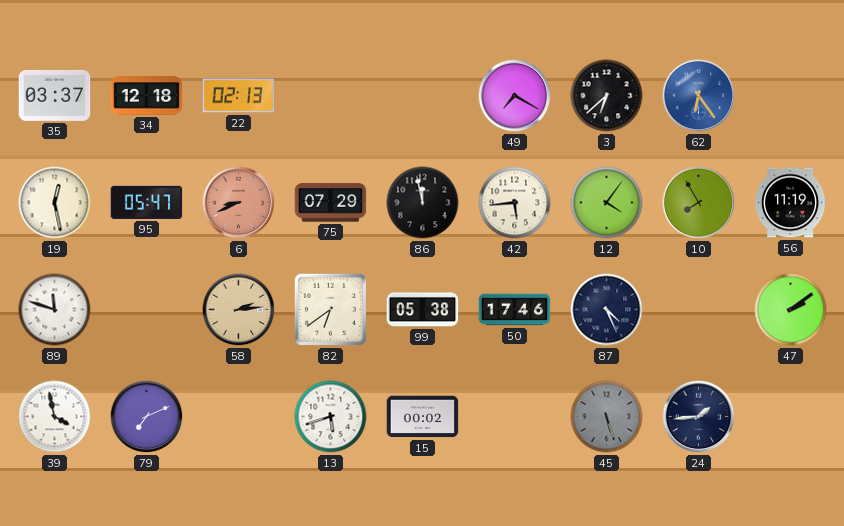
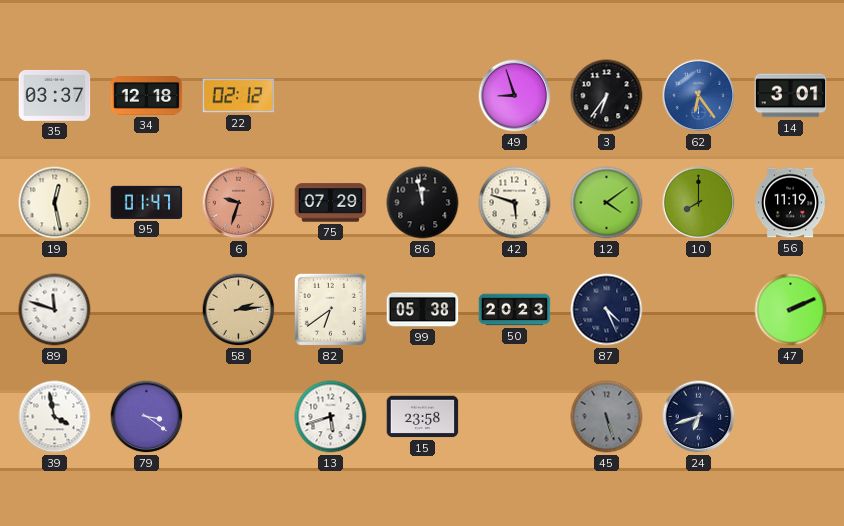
22: 02:13 -> 02:12
49: 7:20 -> 8:57
3: 6:38 -> 6:36
14: none -> 3:01
95: 05:47 -> 01:47
6: 8:41 -> 9:33
42: 5:44 -> 5:48
12: 4:06 -> 4:09
10: 7:55 -> 8:00
50: 17:46 -> 20:23
47: 2:09 -> 2:11
79: 7:11 -> 3:21
15: 00:02 -> 23:58
24: 1:44 -> 6:42
